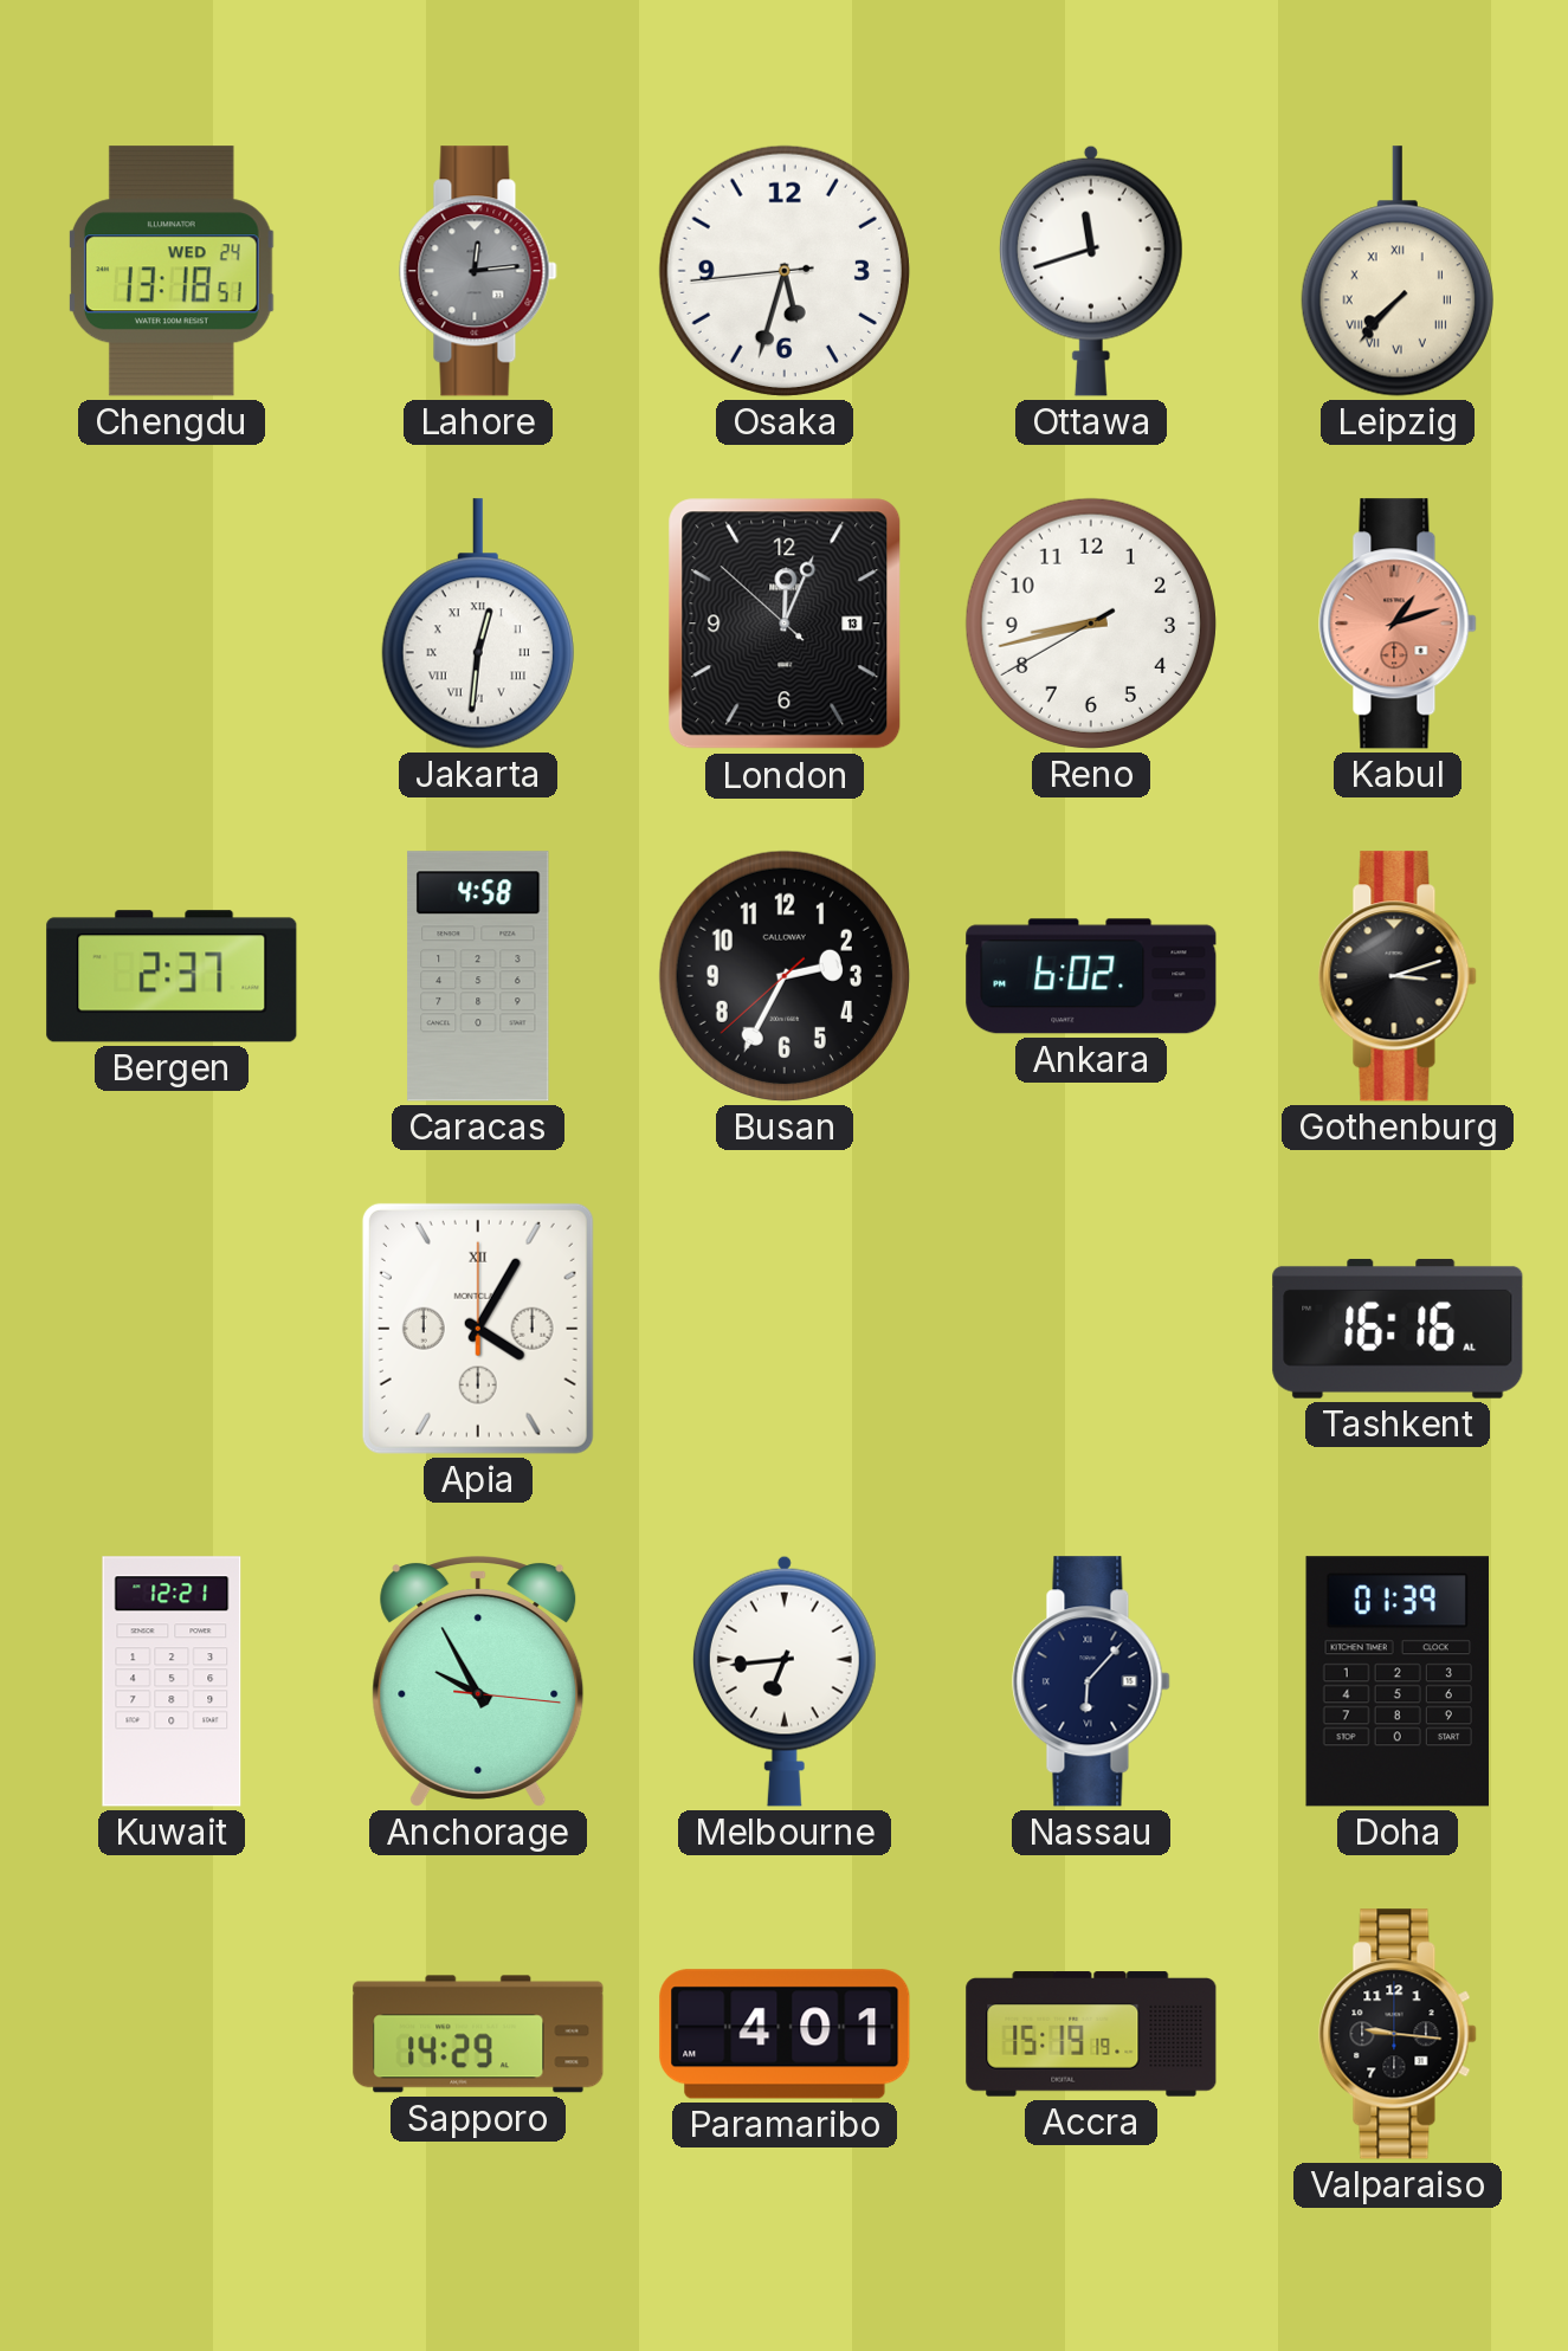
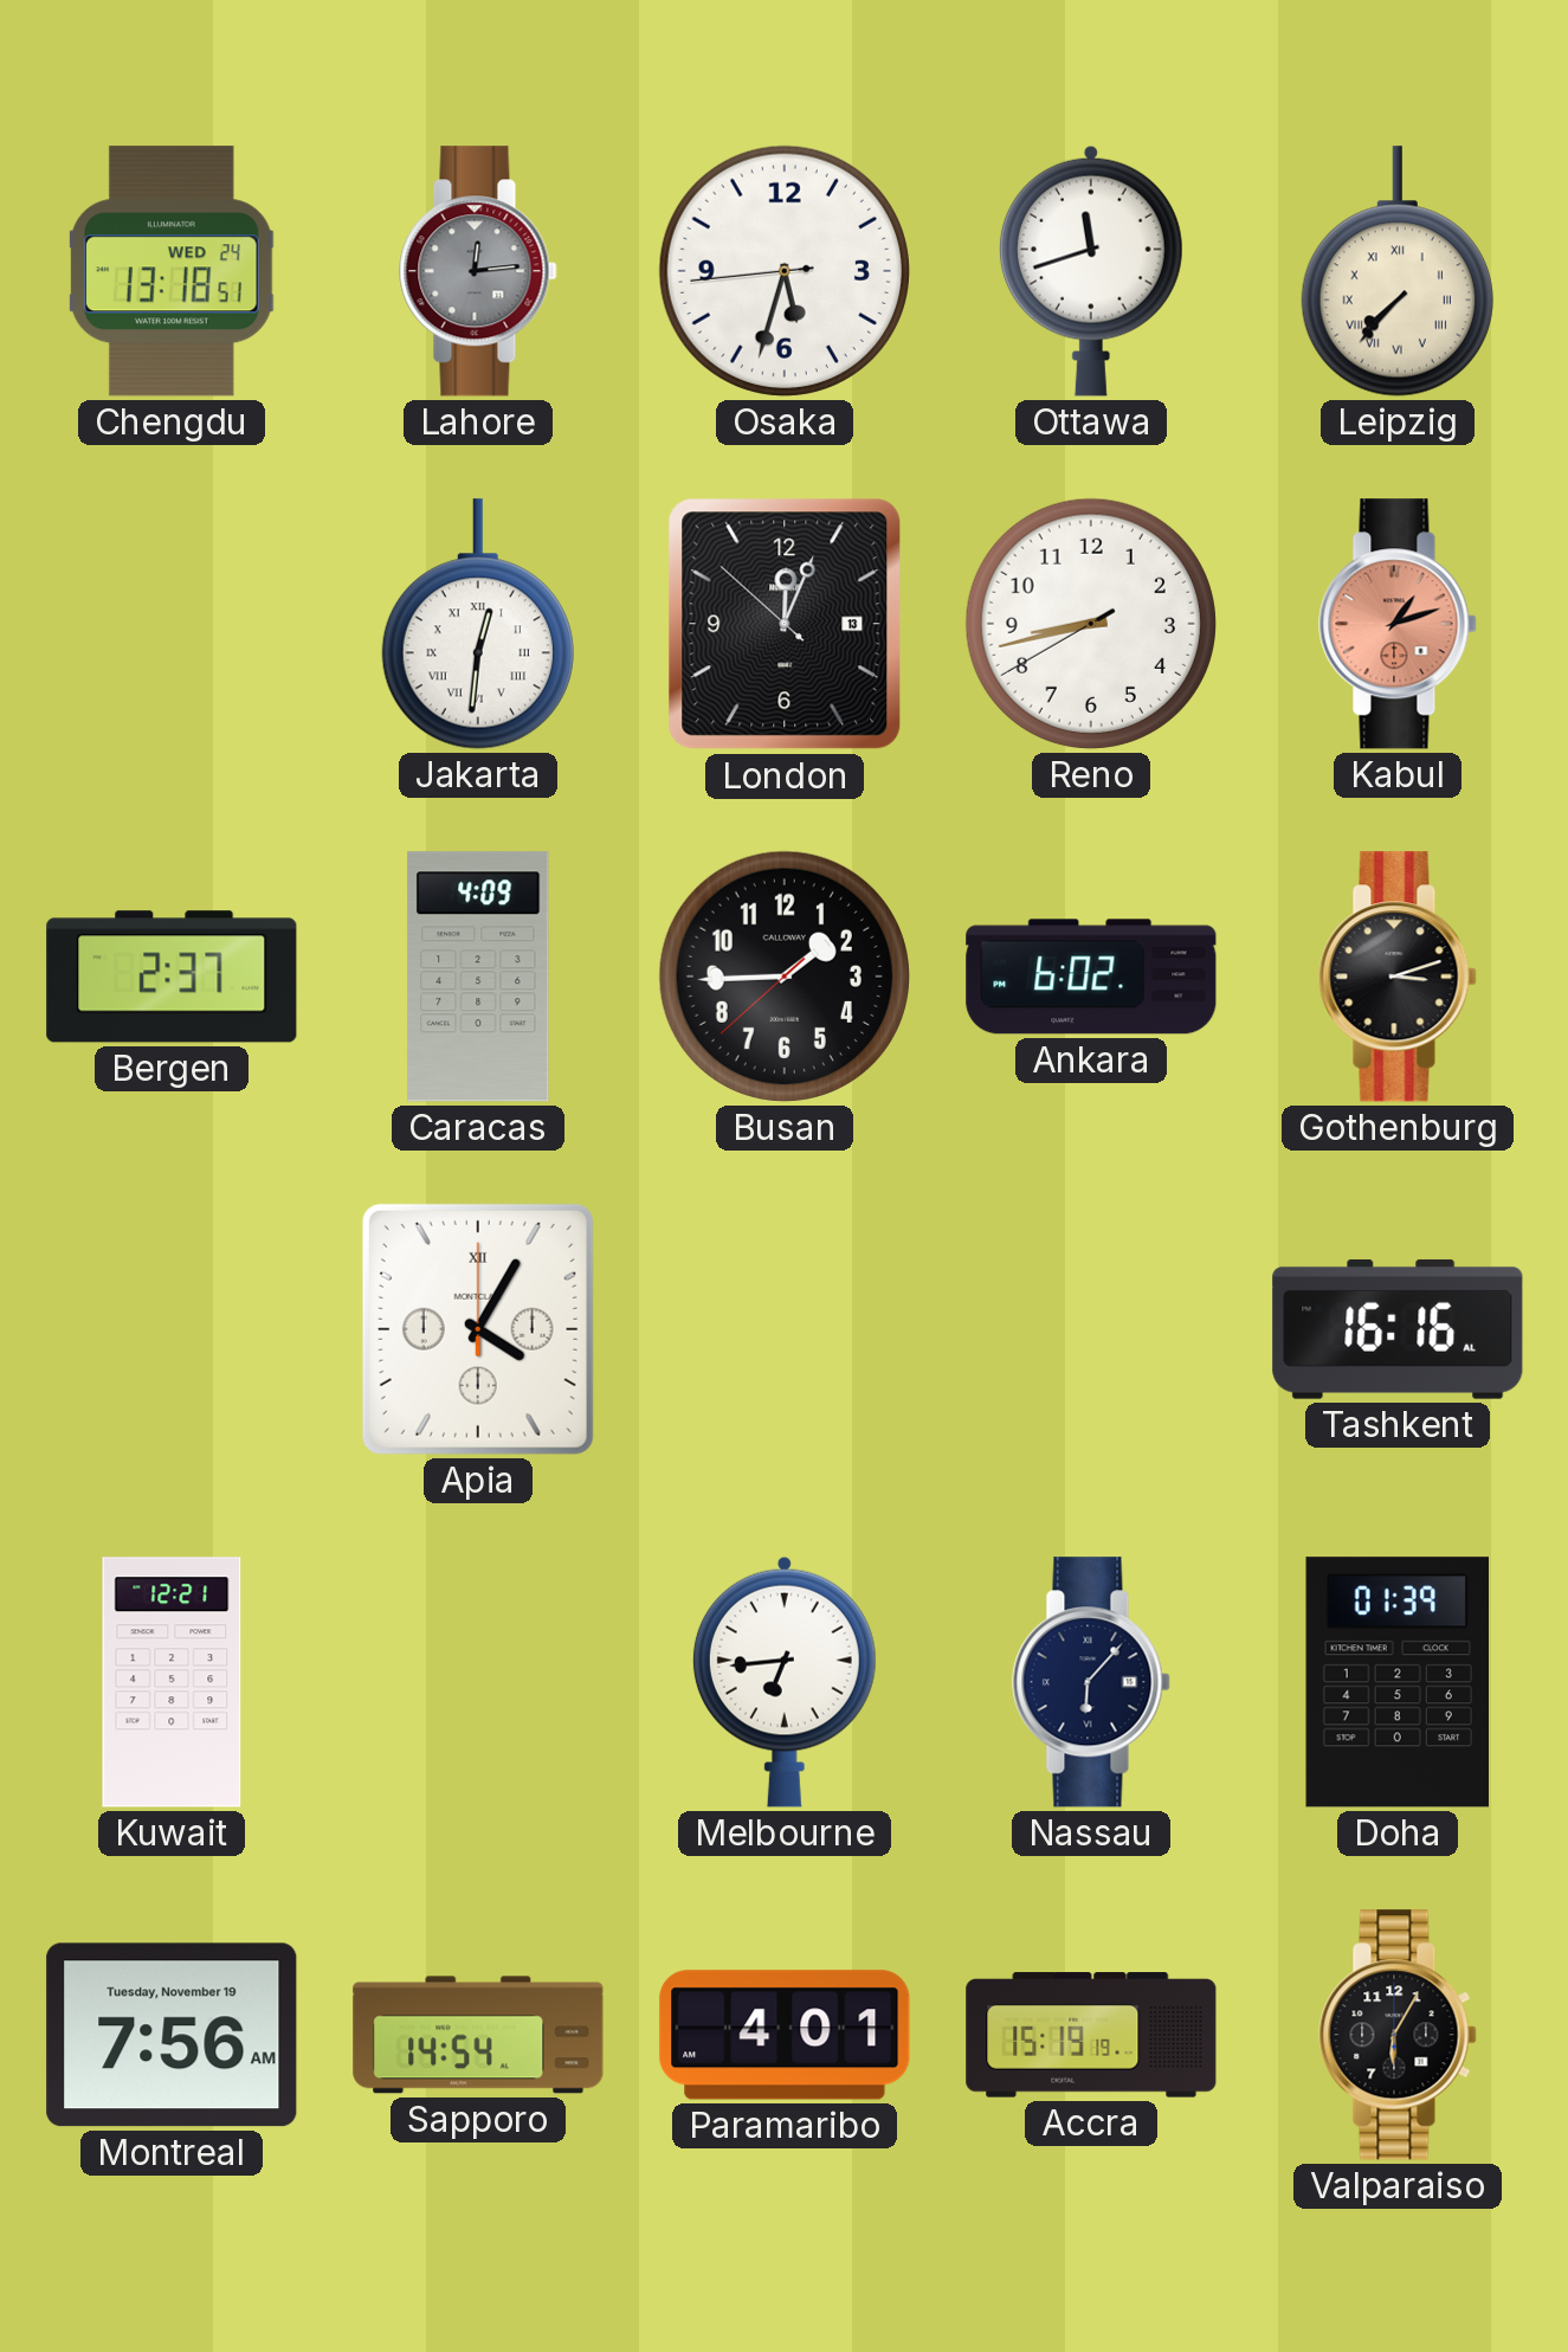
Caracas: 4:58 -> 4:09
Busan: 2:34 -> 1:44
Anchorage: 9:55 -> none
Montreal: none -> 7:56
Sapporo: 14:29 -> 14:54
Valparaiso: 9:16 -> 6:05
